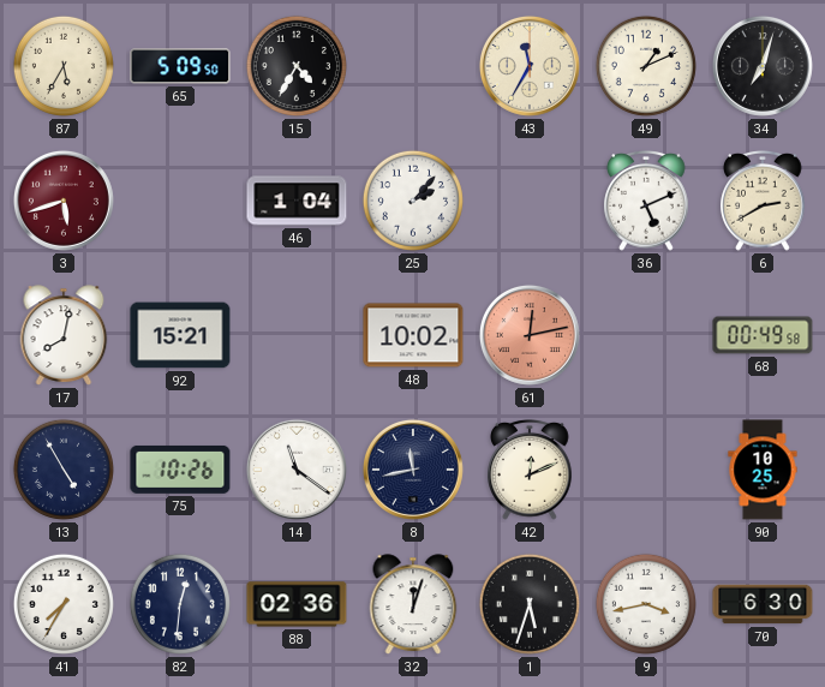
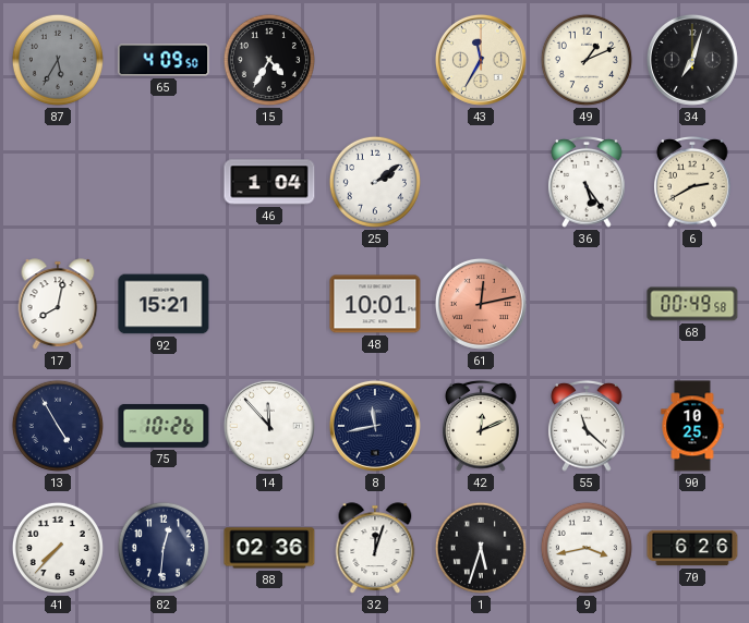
87 dial: cream -> grey
65: 5:09 -> 4:09
3: 5:42 -> none
25: 2:07 -> 2:09
36: 5:11 -> 5:24
48: 10:02 -> 10:01
14: 11:21 -> 11:53
55: none -> 11:22
41: 7:35 -> 7:37
70: 6:30 -> 6:26
